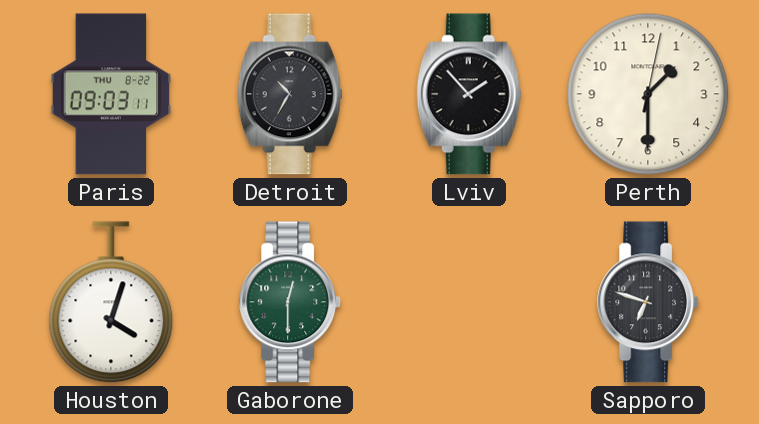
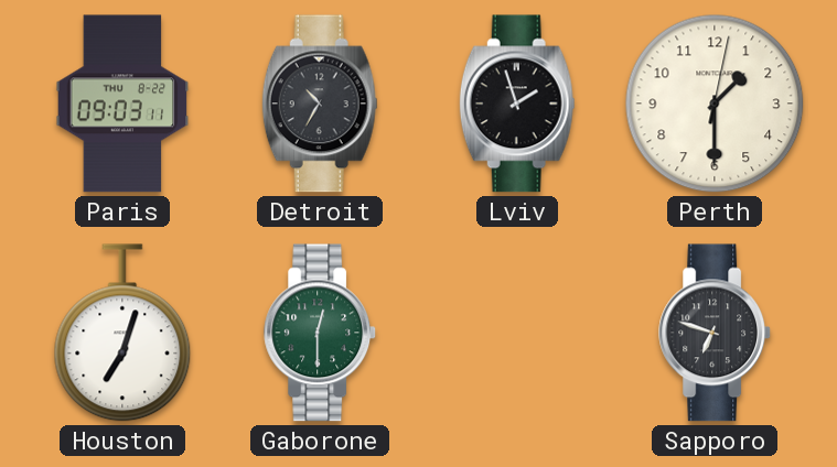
Lviv: 1:53 -> 1:57
Houston: 4:03 -> 7:03
